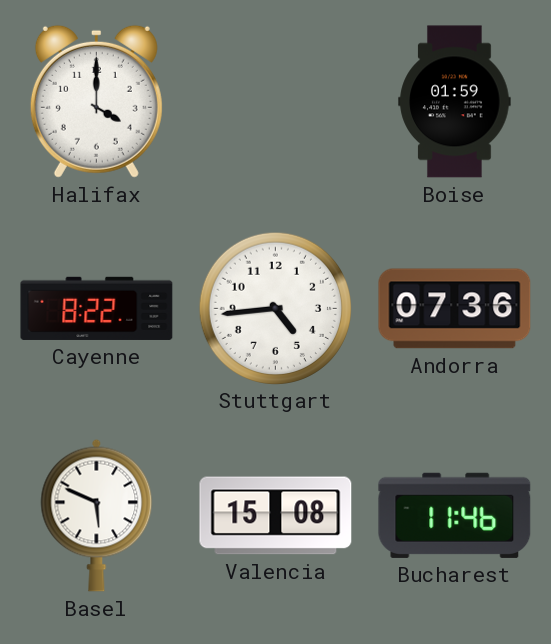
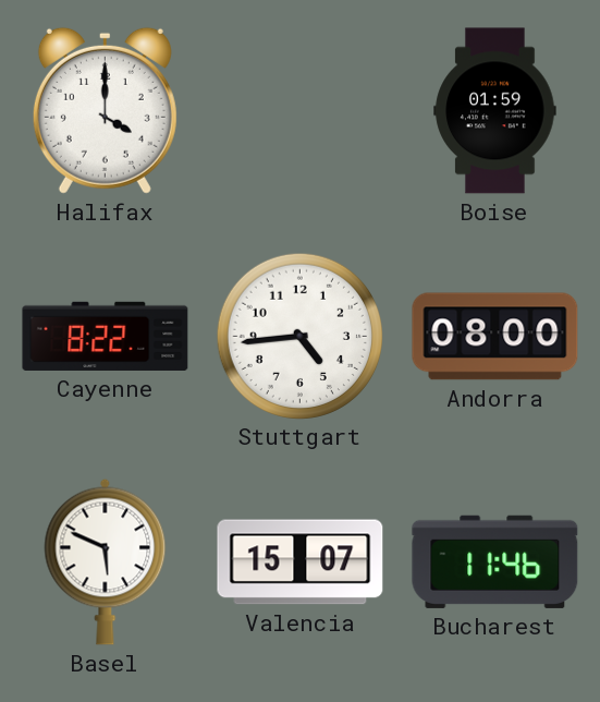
Andorra: 07:36 -> 08:00
Valencia: 15:08 -> 15:07
